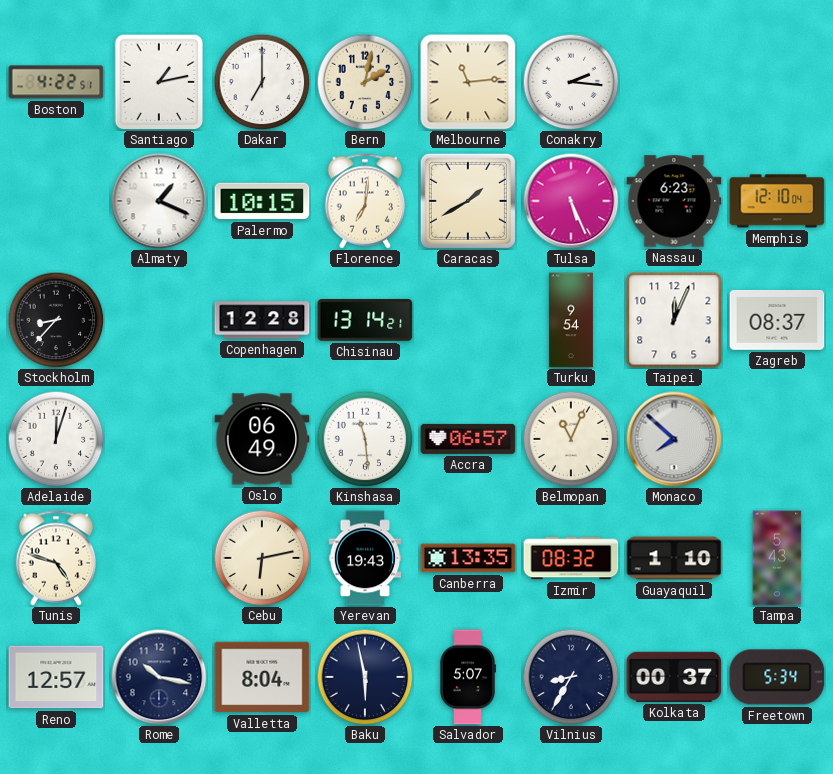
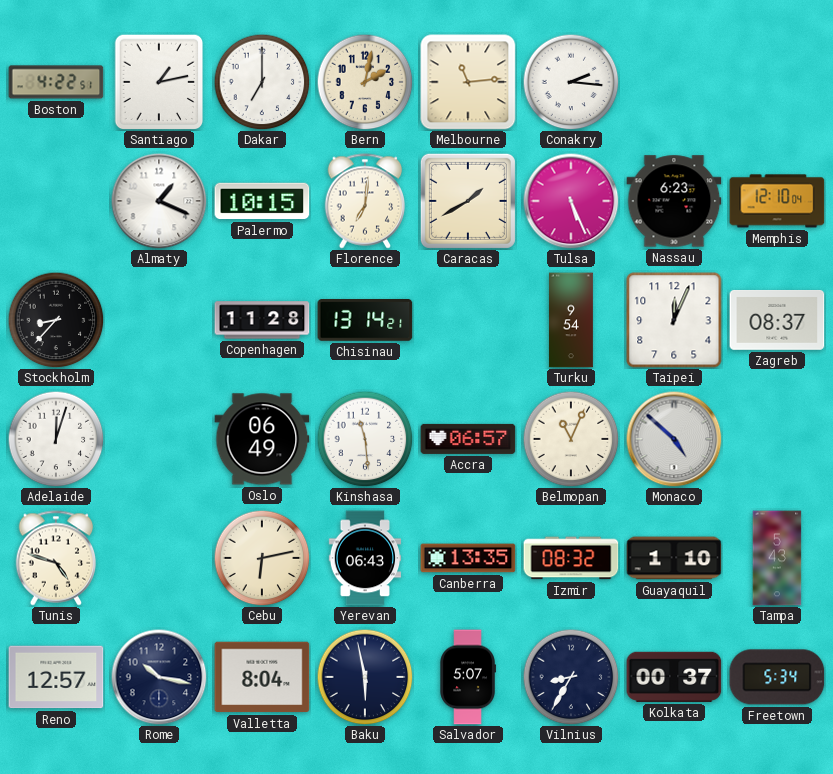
Copenhagen: 12:28 -> 11:28
Monaco: 7:52 -> 4:52
Yerevan: 19:43 -> 06:43
